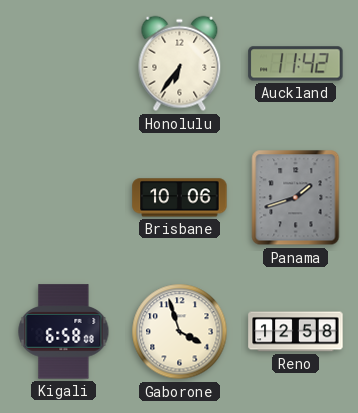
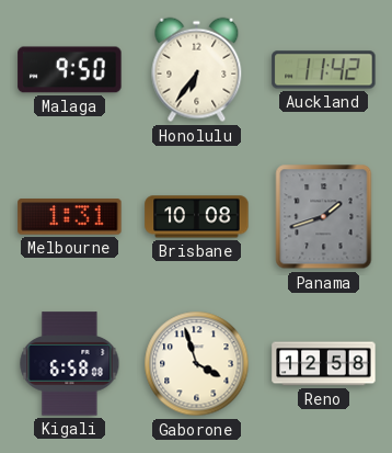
Malaga: none -> 9:50
Melbourne: none -> 1:31
Brisbane: 10:06 -> 10:08
